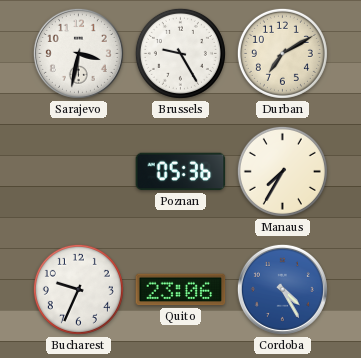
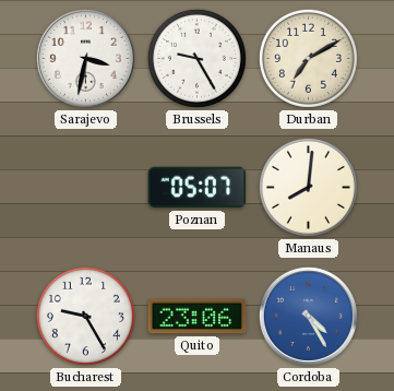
Poznan: 05:36 -> 05:07
Manaus: 7:35 -> 8:01
Bucharest: 9:34 -> 9:25
